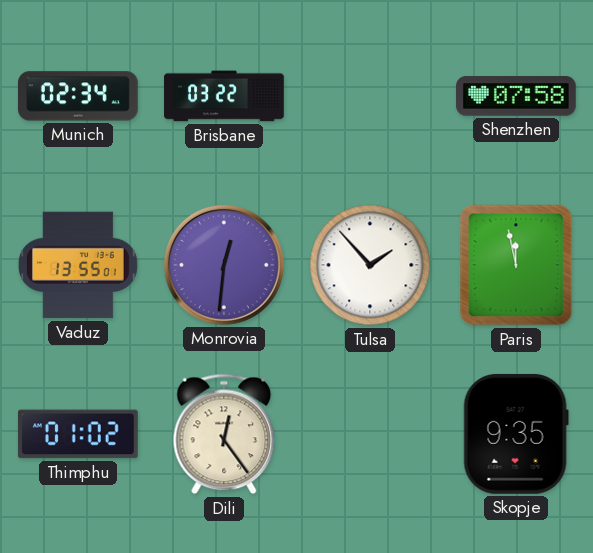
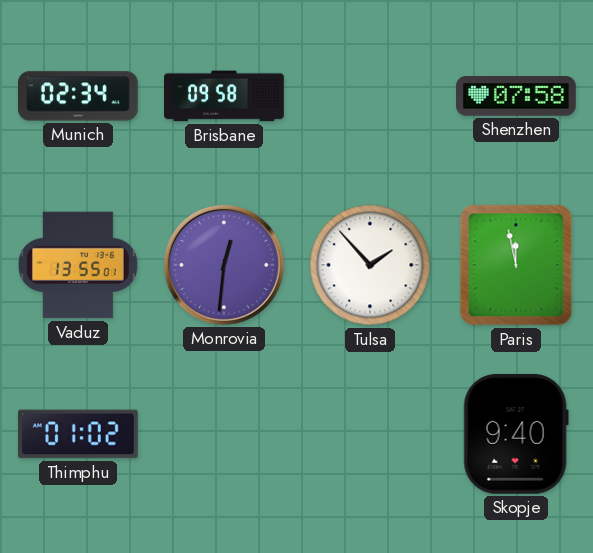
Brisbane: 03:22 -> 09:58
Dili: 12:24 -> none
Skopje: 9:35 -> 9:40
